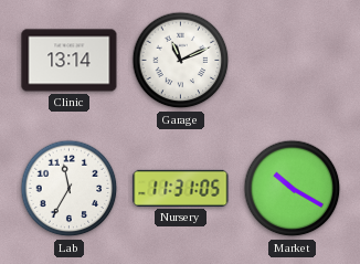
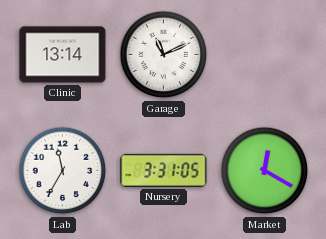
Nursery: 11:31 -> 3:31
Market: 10:20 -> 12:20
